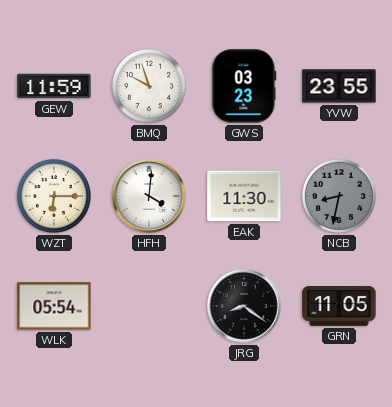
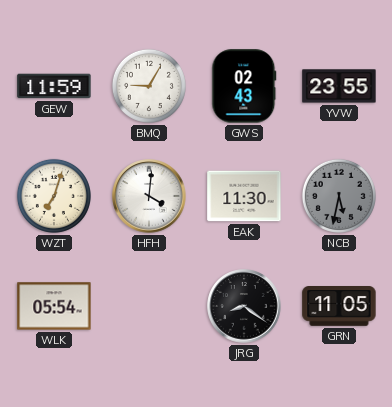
BMQ: 9:57 -> 9:05
GWS: 03:23 -> 02:43
WZT: 6:15 -> 7:03
NCB: 8:32 -> 5:32
